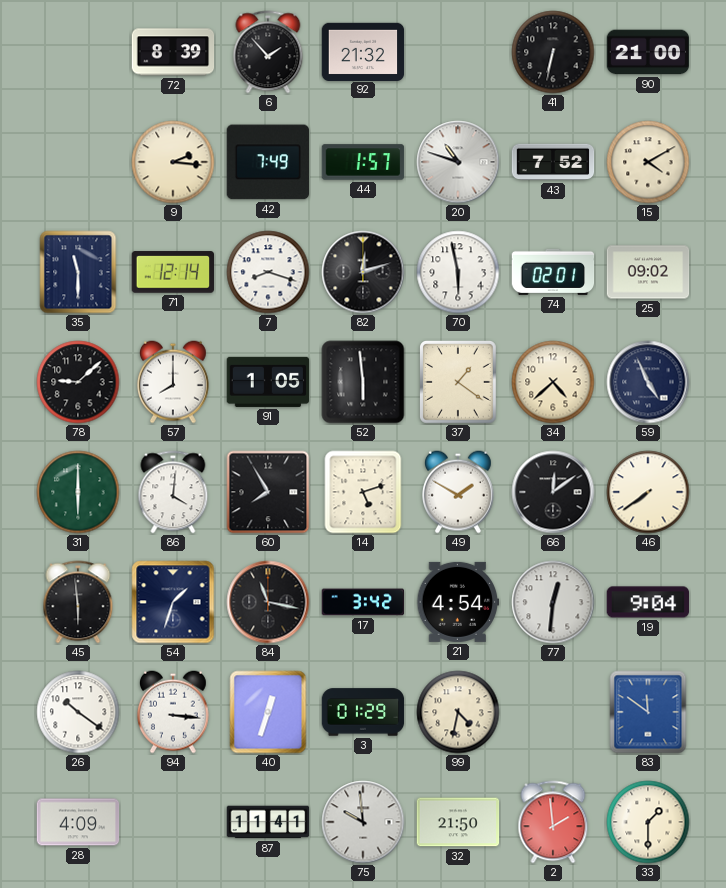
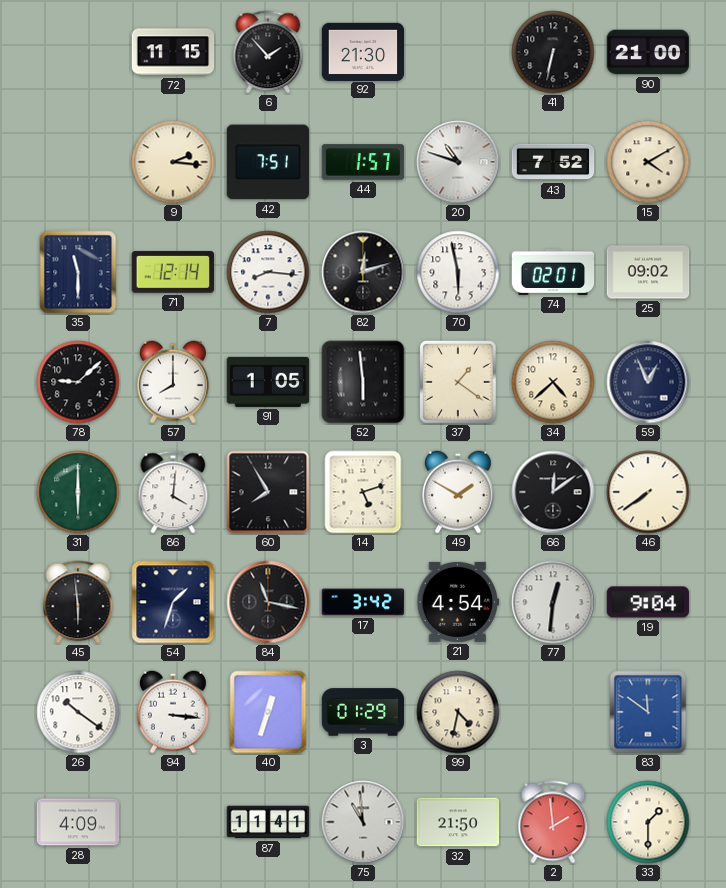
72: 8:39 -> 11:15
92: 21:32 -> 21:30
42: 7:49 -> 7:51
7: 8:18 -> 8:16
59: 4:56 -> 12:56
75: 9:59 -> 10:59
